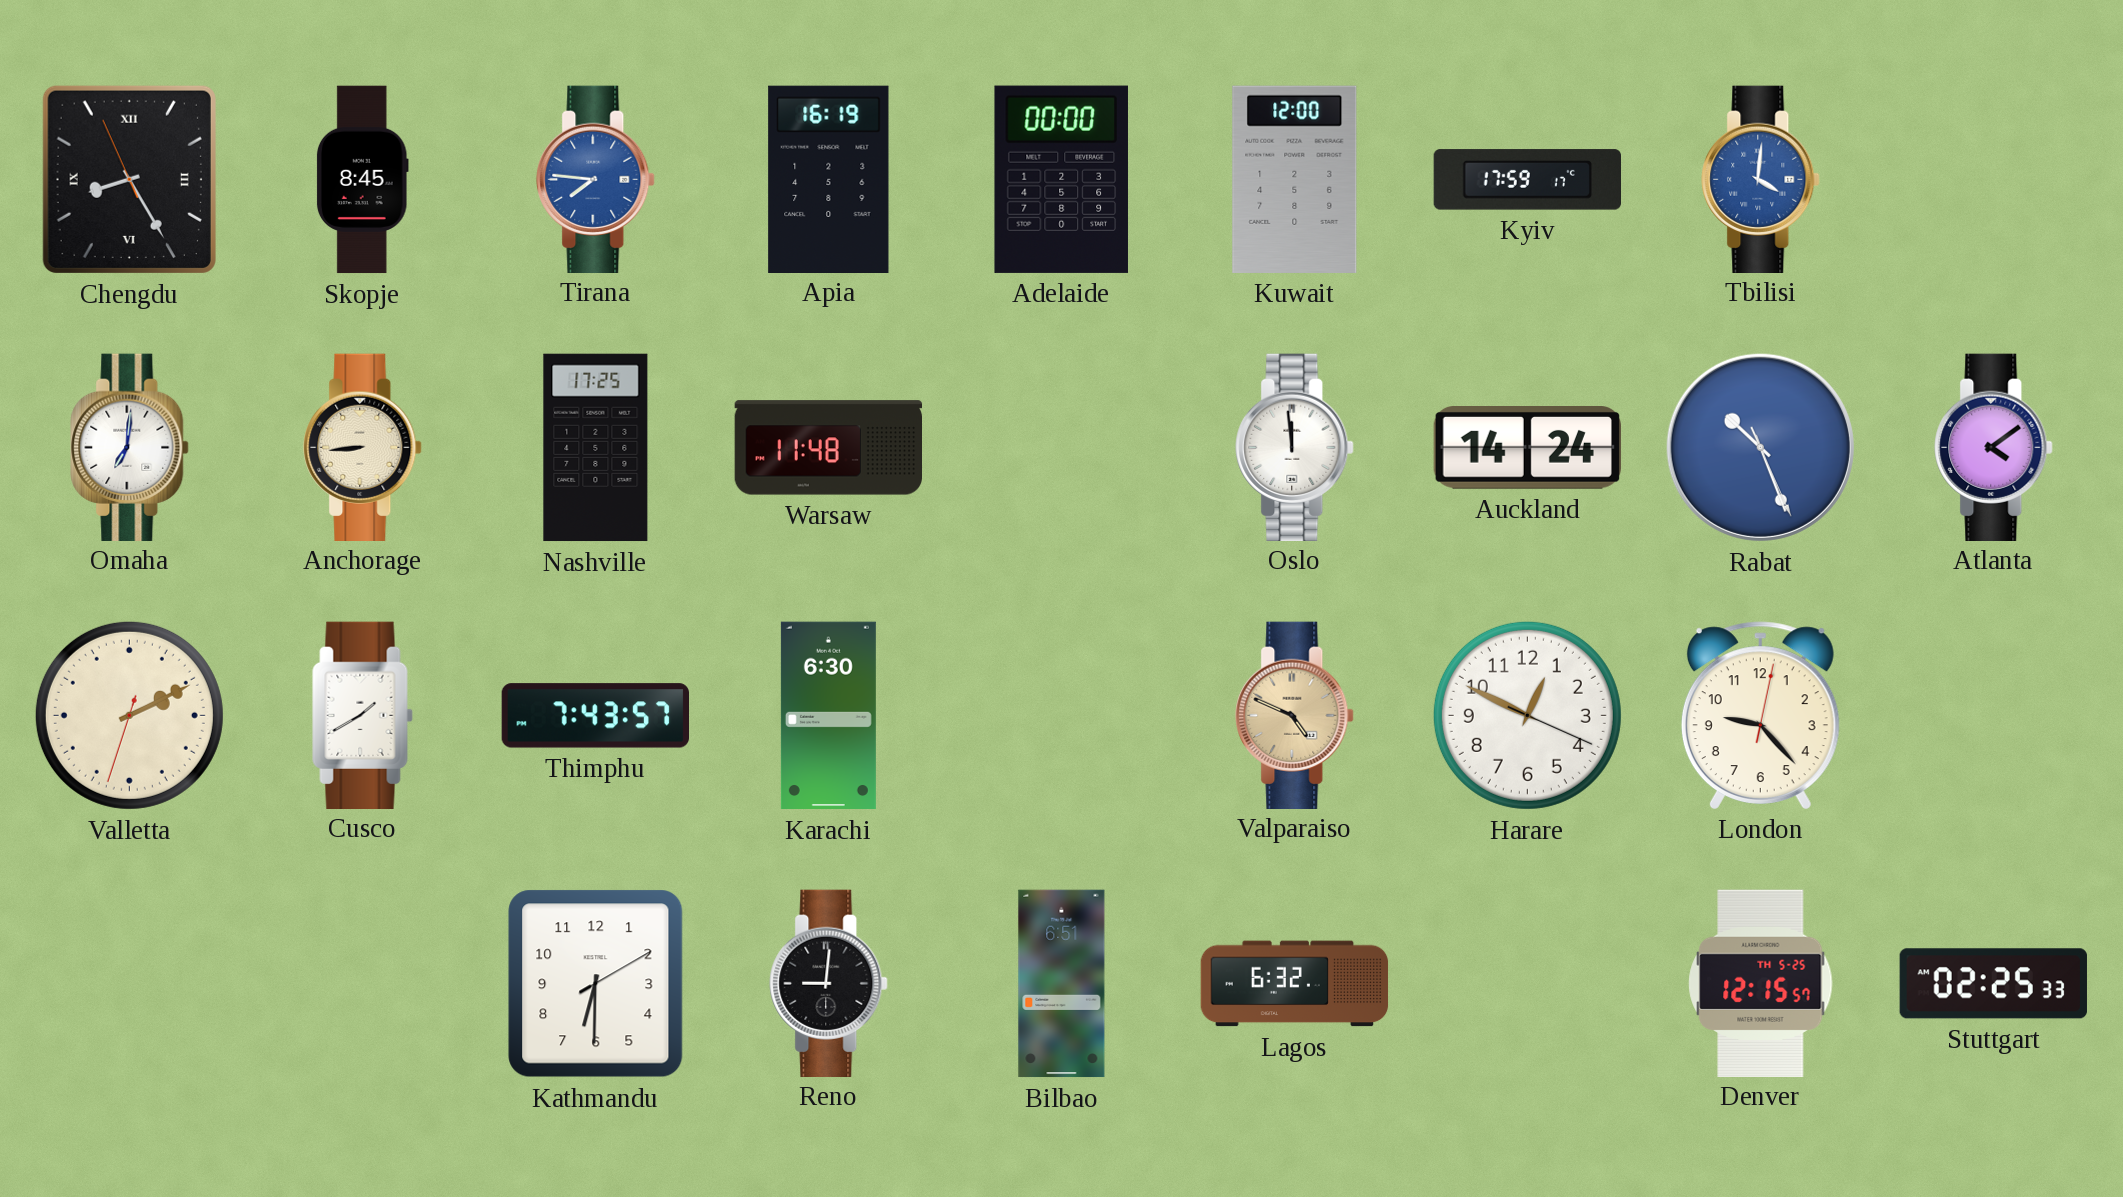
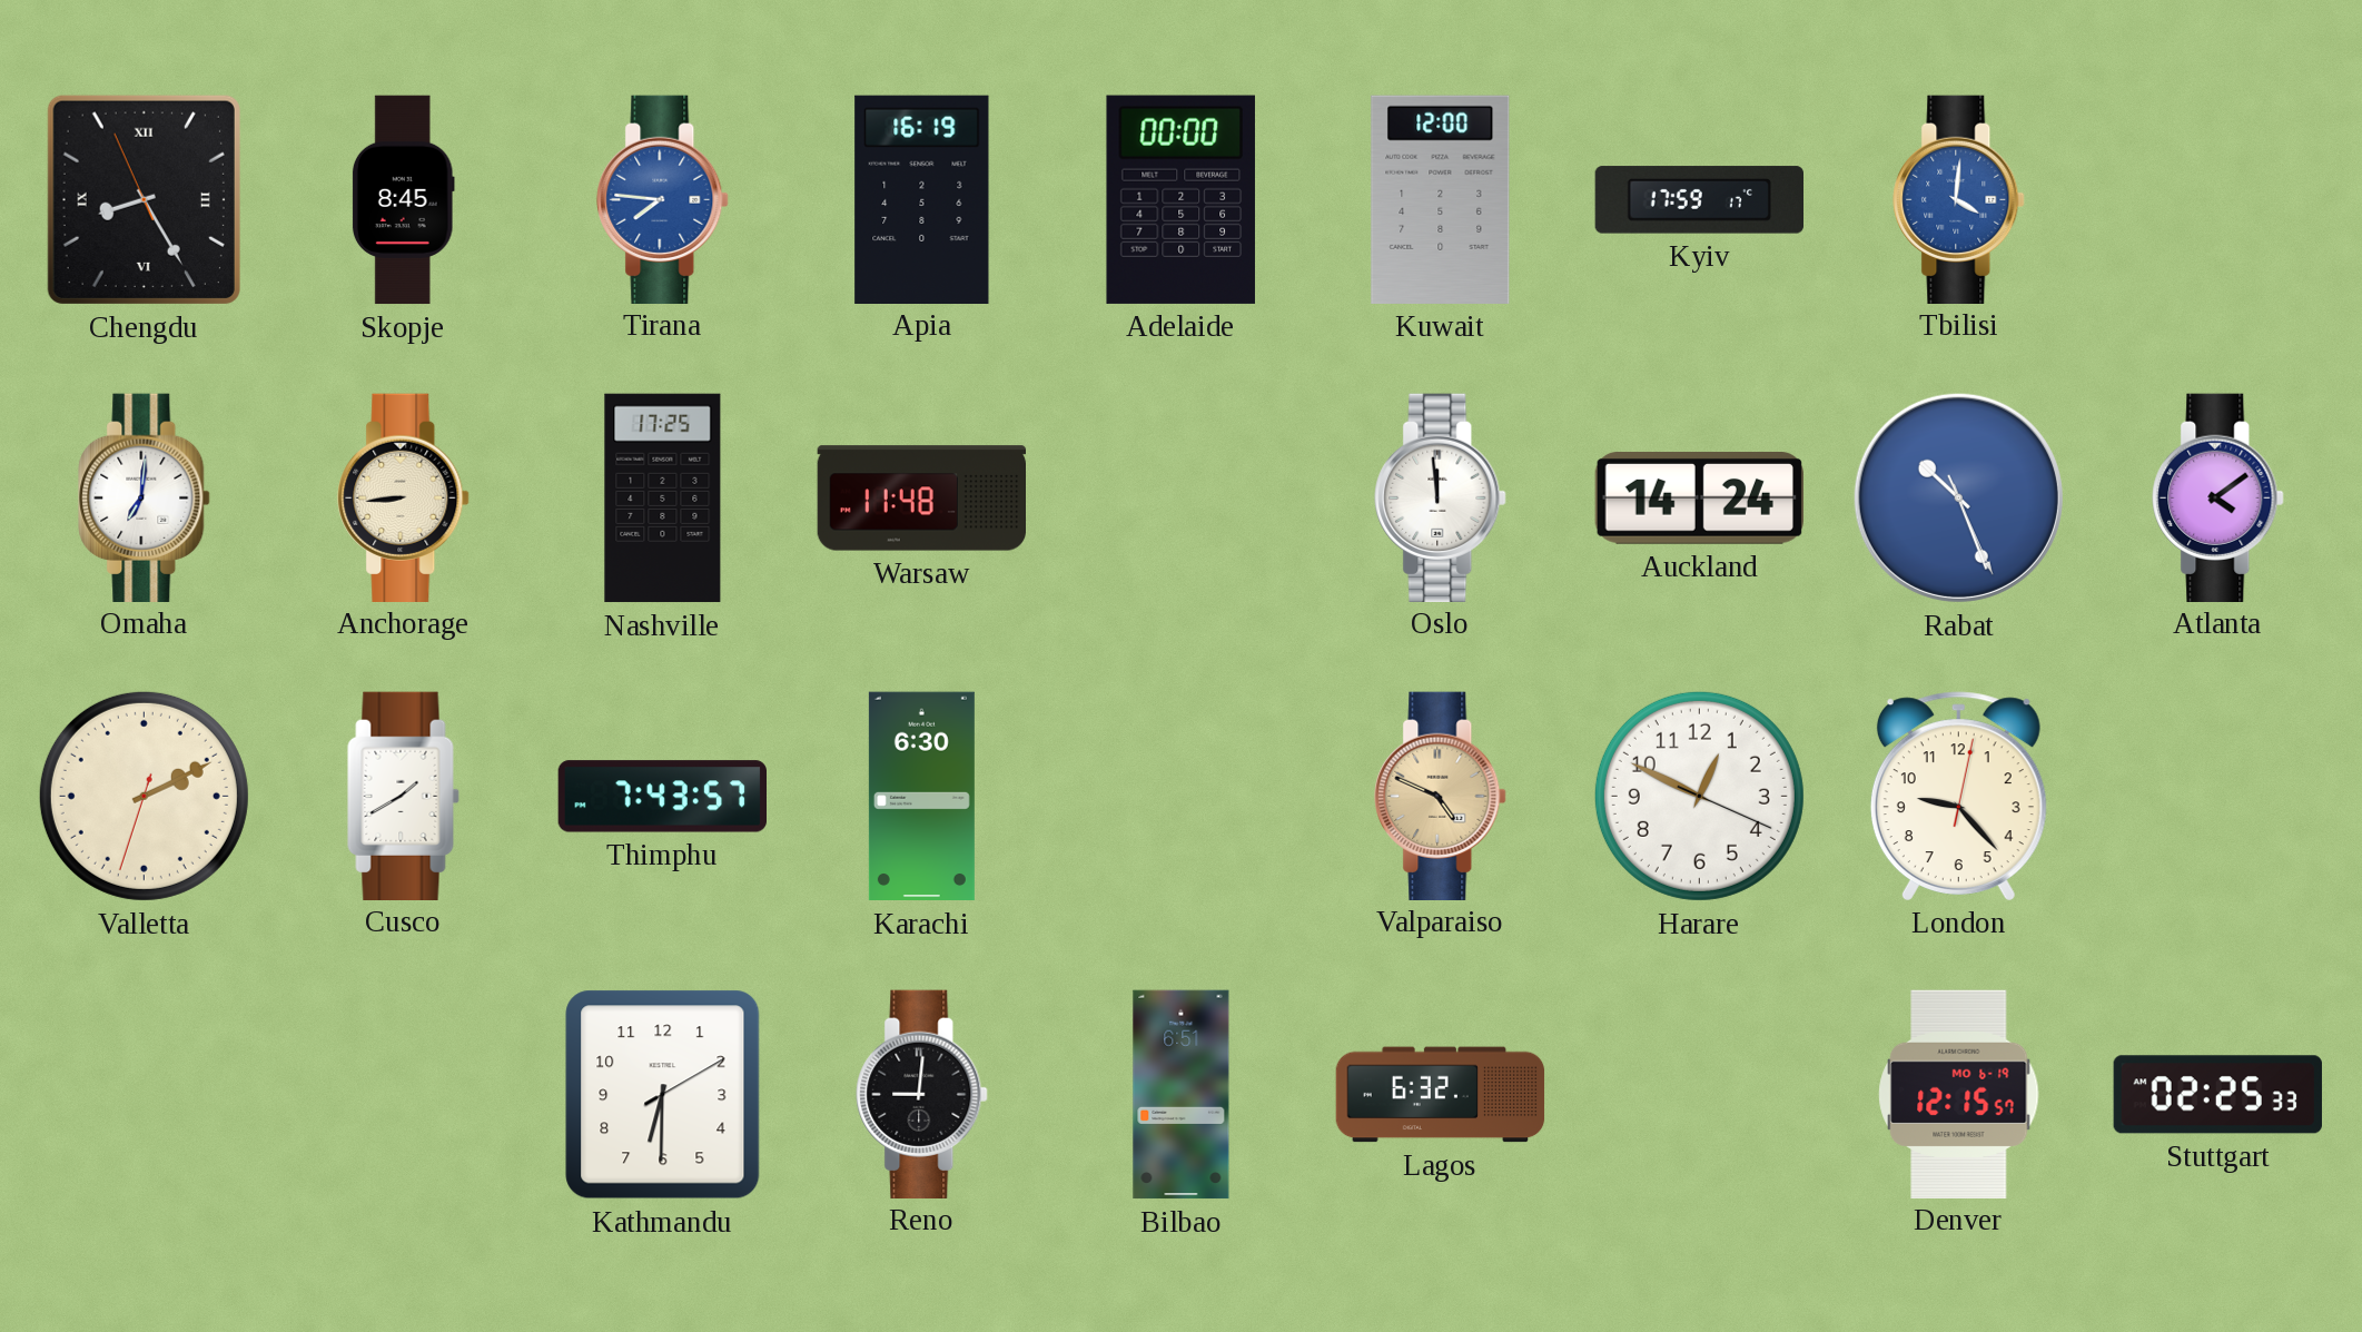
Denver date: TH 5-25 -> MO 6-19
